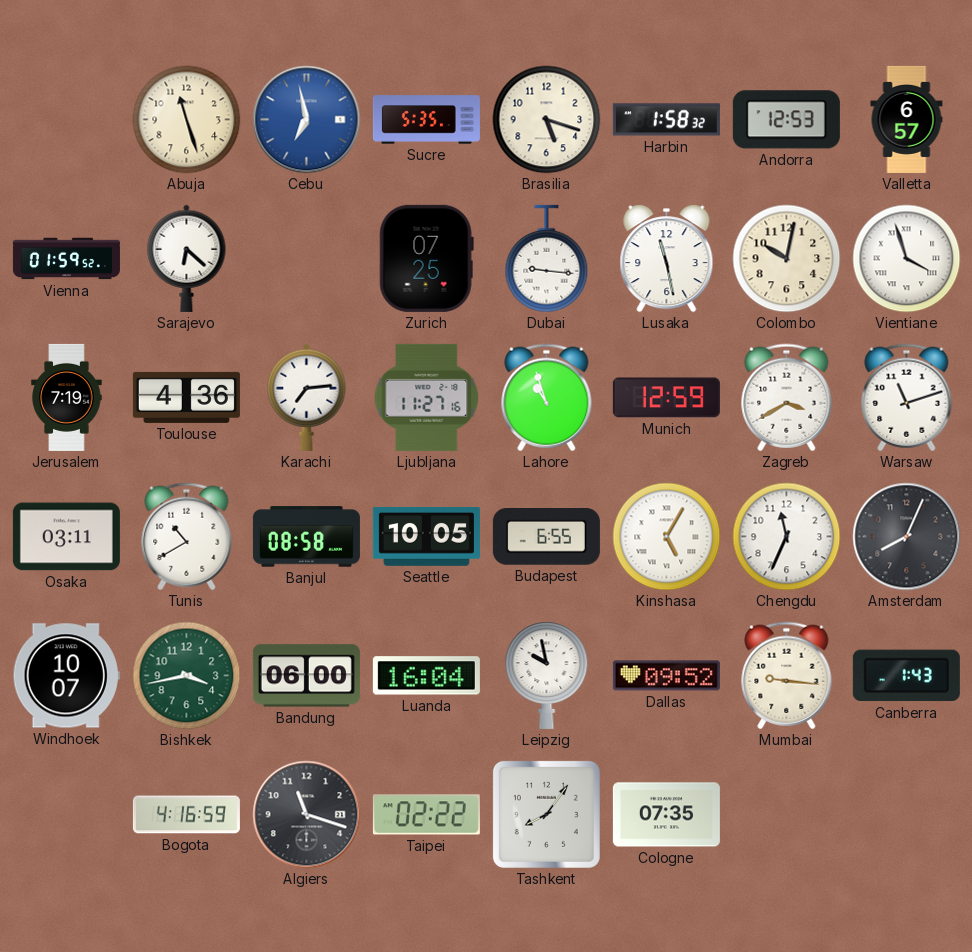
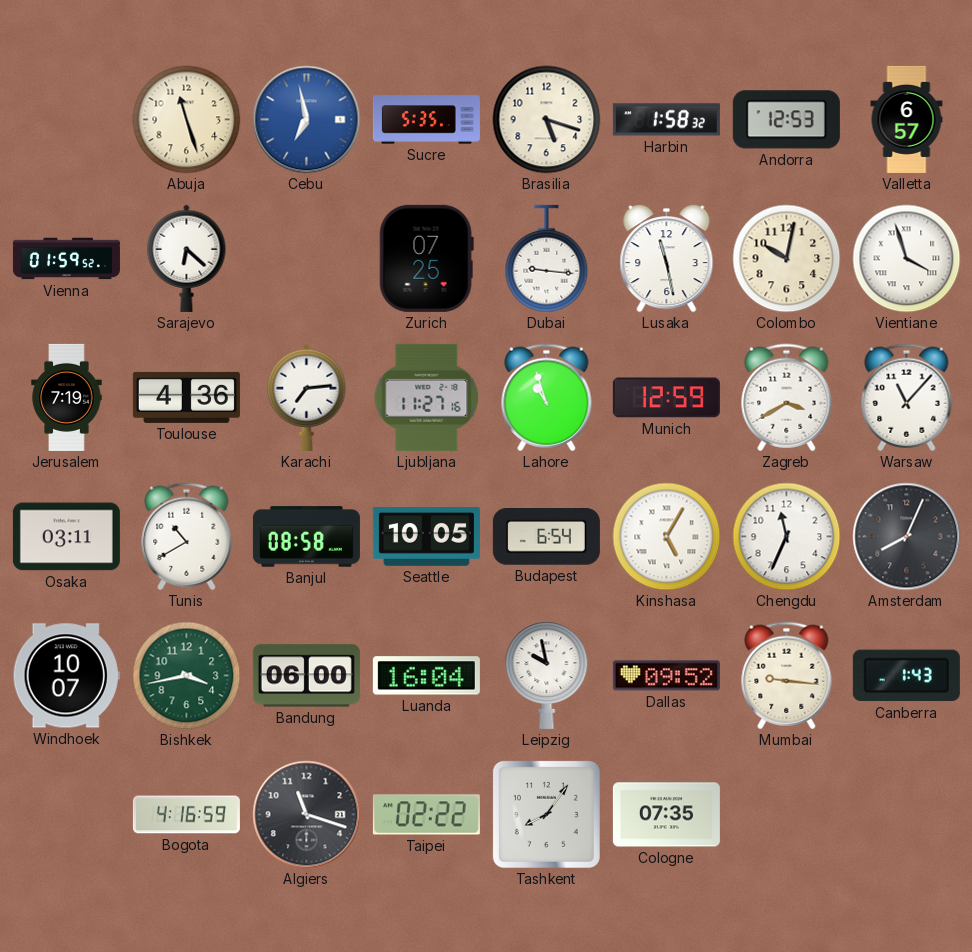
Warsaw: 11:12 -> 11:07
Budapest: 6:55 -> 6:54
